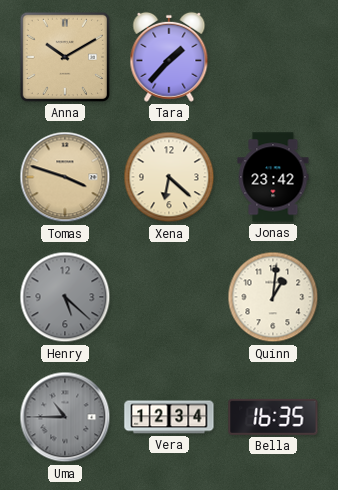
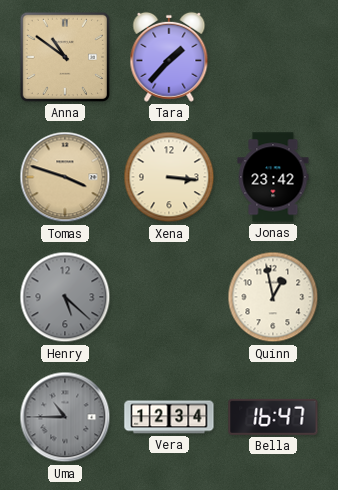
Anna: 10:10 -> 10:51
Xena: 6:22 -> 3:16
Quinn: 1:01 -> 12:58
Bella: 16:35 -> 16:47
